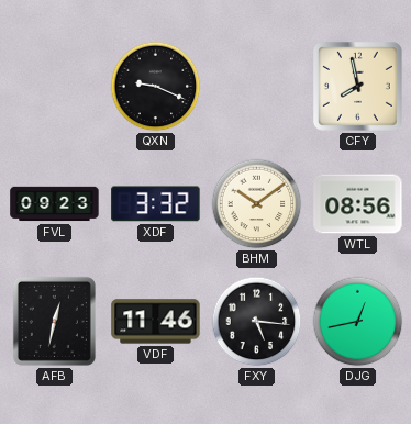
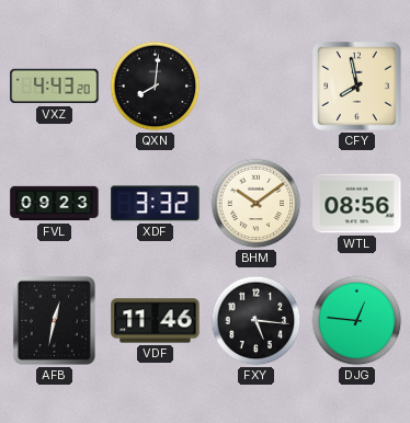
VXZ: none -> 4:43
QXN: 9:19 -> 8:01
DJG: 12:43 -> 12:46
